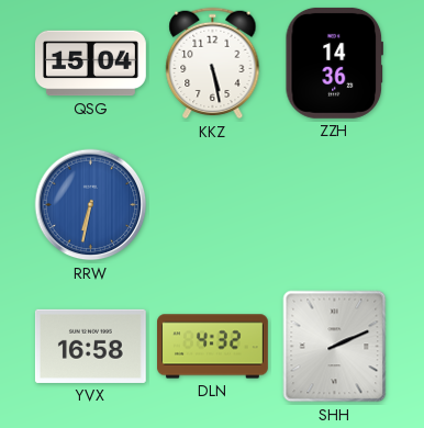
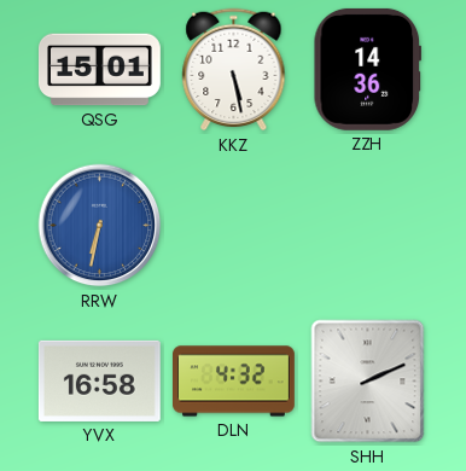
QSG: 15:04 -> 15:01
